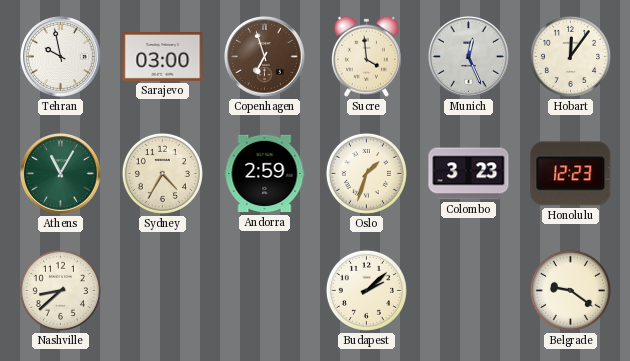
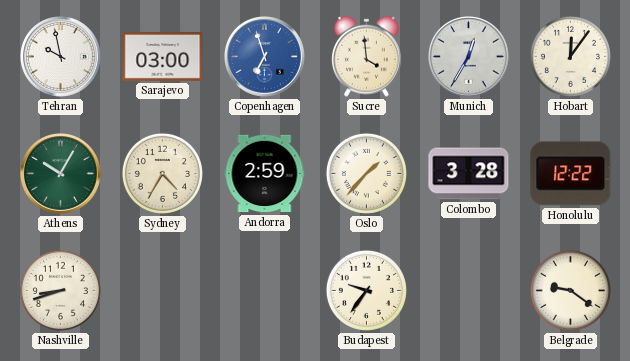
Copenhagen dial: brown -> blue
Munich: 12:26 -> 12:35
Athens: 11:05 -> 10:05
Oslo: 1:33 -> 1:37
Colombo: 3:23 -> 3:28
Honolulu: 12:23 -> 12:22
Nashville: 8:38 -> 8:42
Budapest: 2:08 -> 9:36
